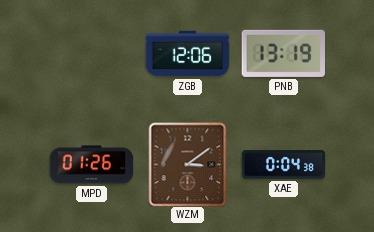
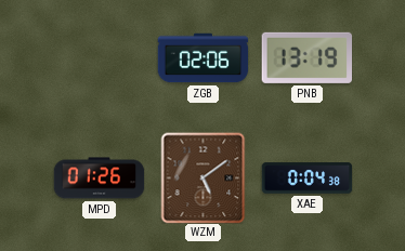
ZGB: 12:06 -> 02:06
WZM: 3:09 -> 5:09
